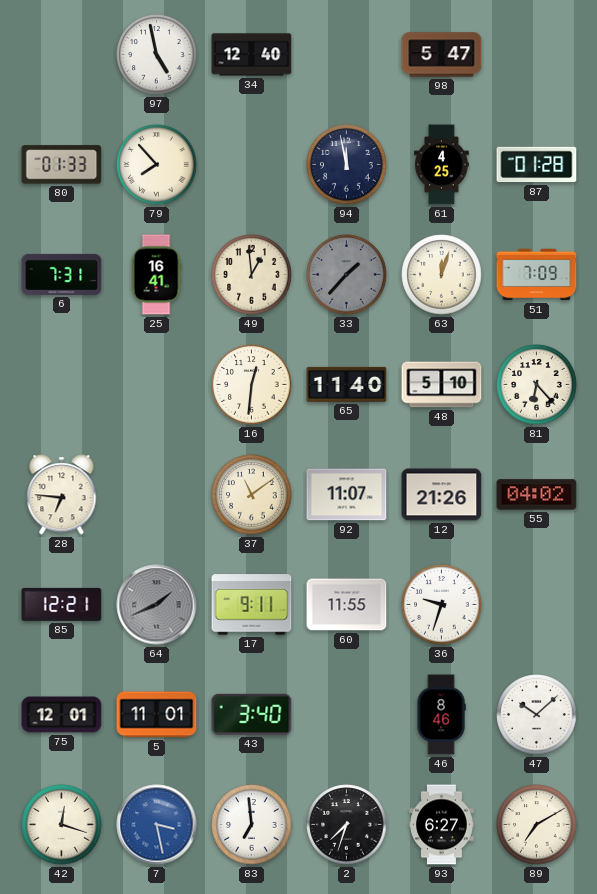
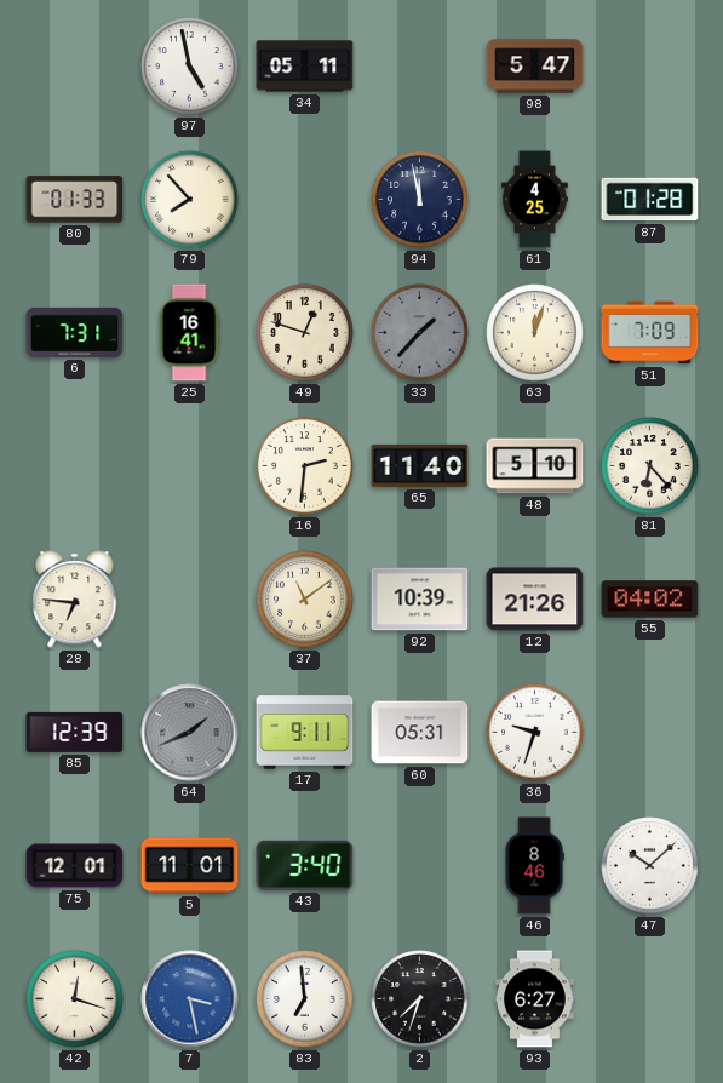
34: 12:40 -> 05:11
49: 12:59 -> 12:48
16: 12:31 -> 2:31
92: 11:07 -> 10:39
85: 12:21 -> 12:39
60: 11:55 -> 05:31
89: 7:10 -> none
